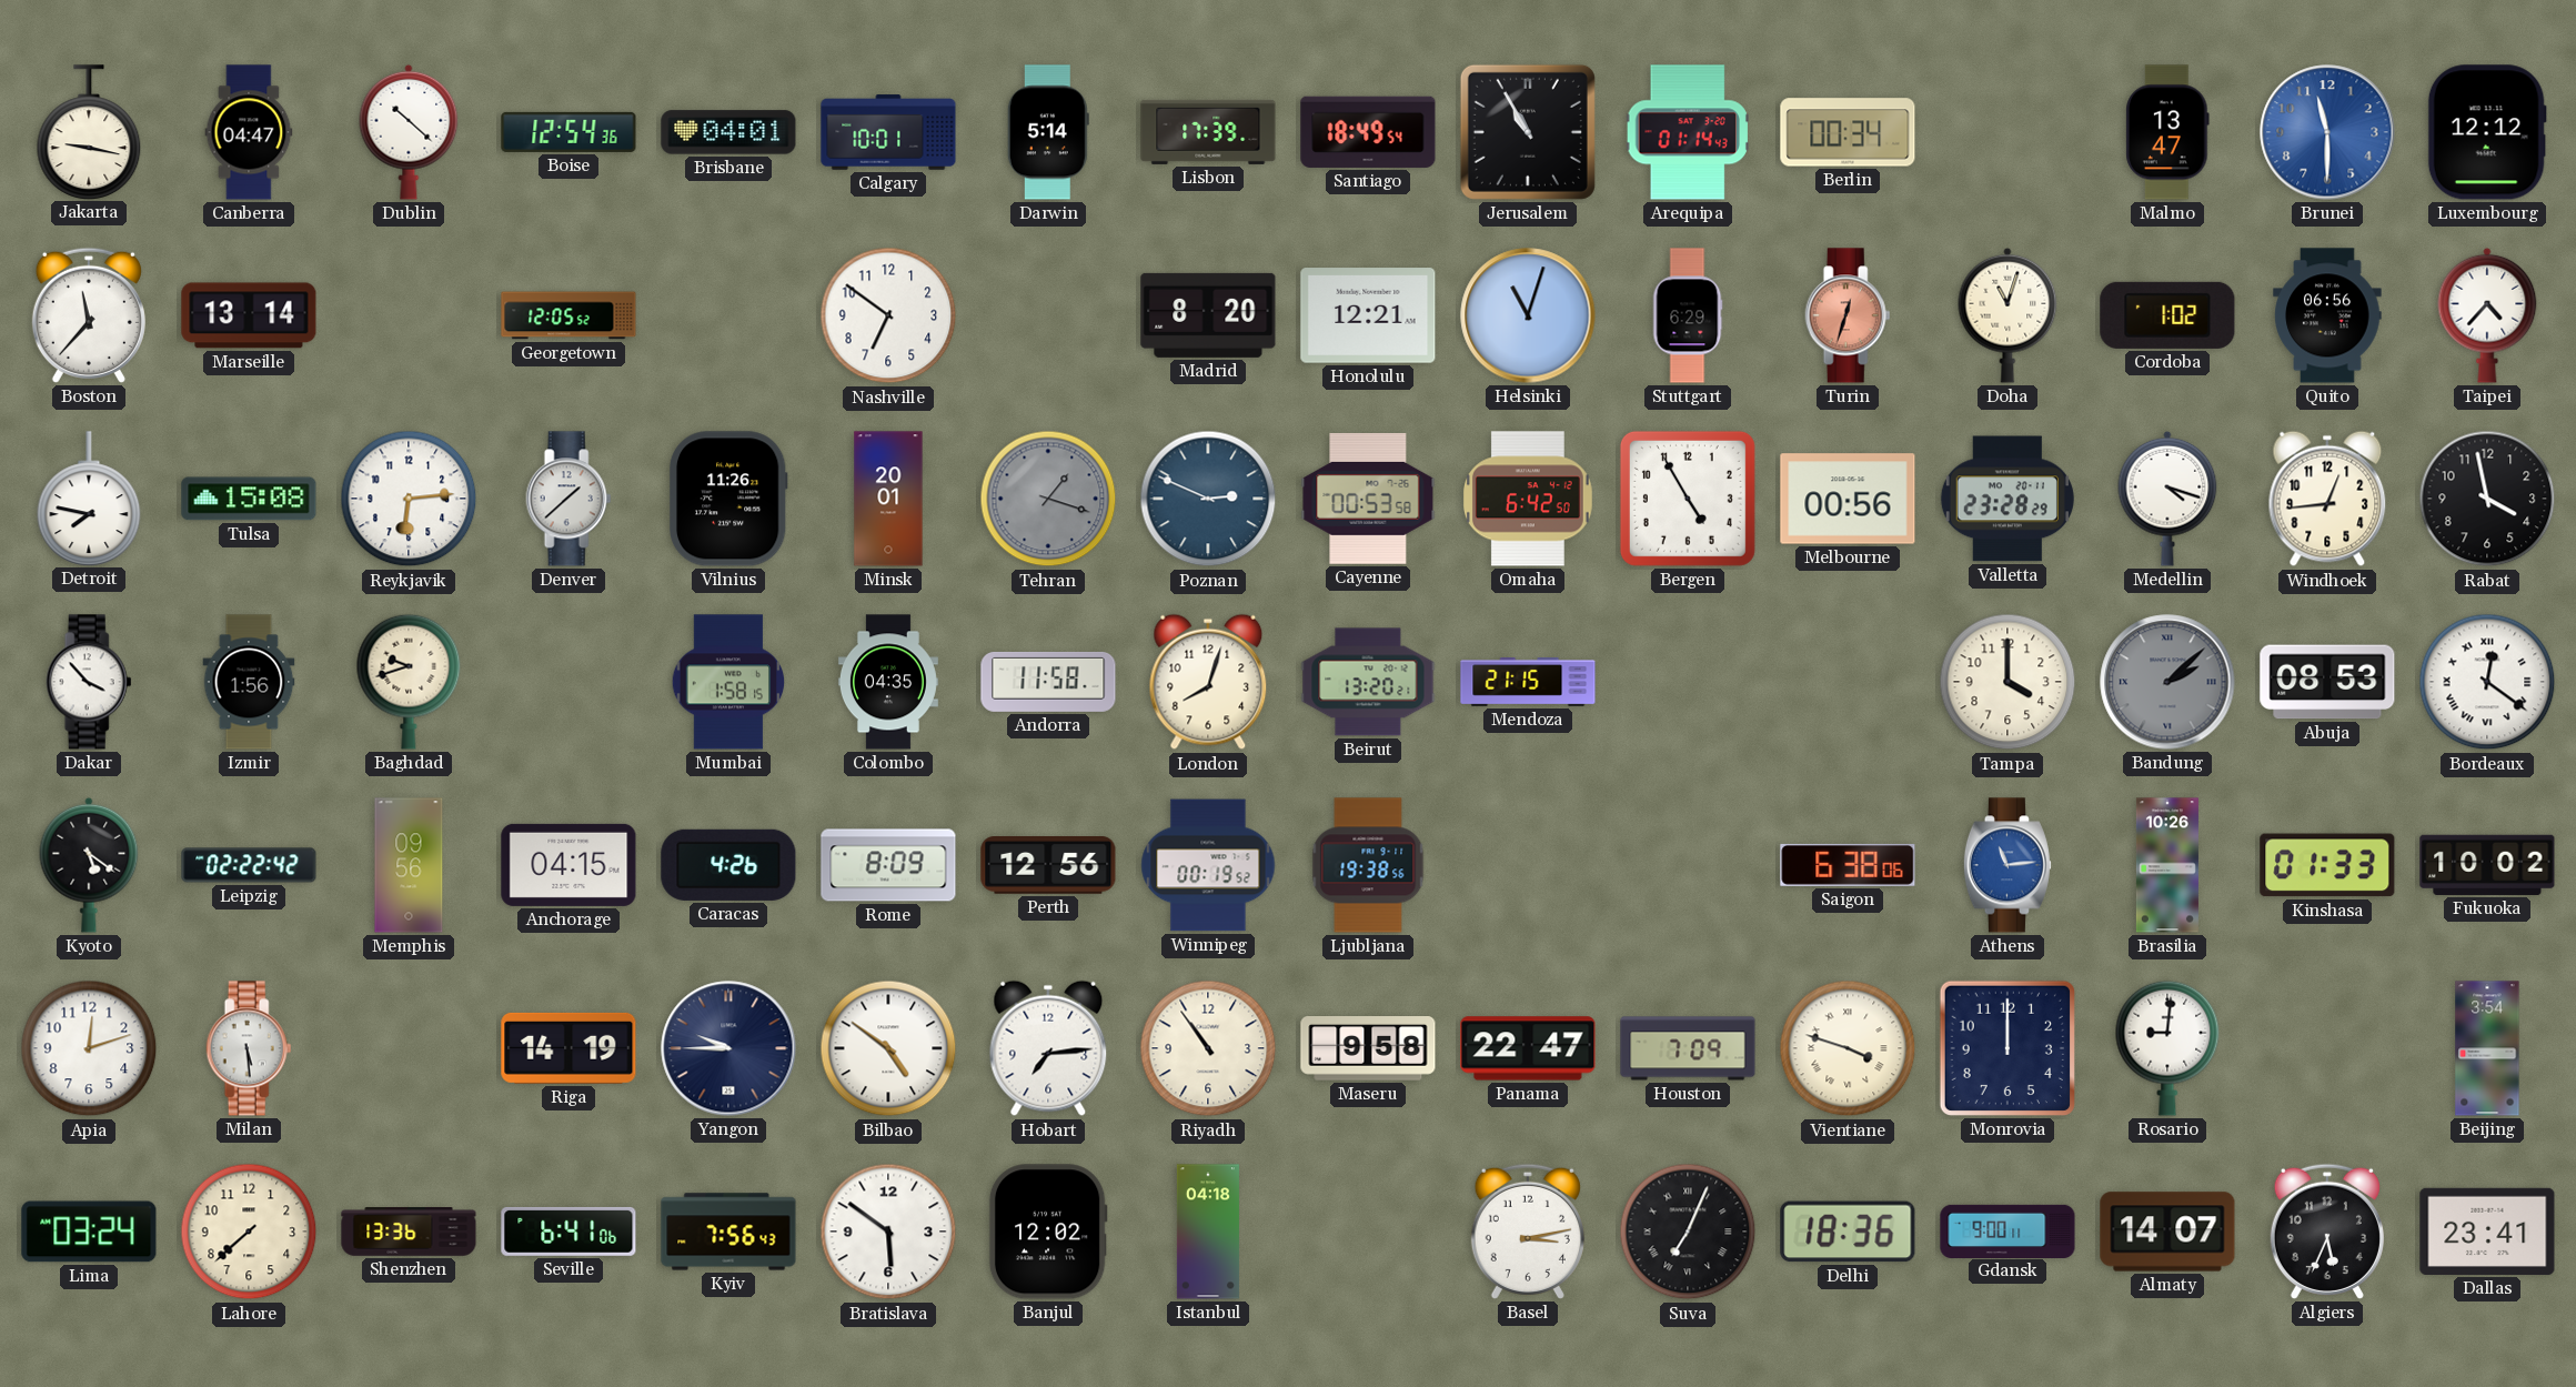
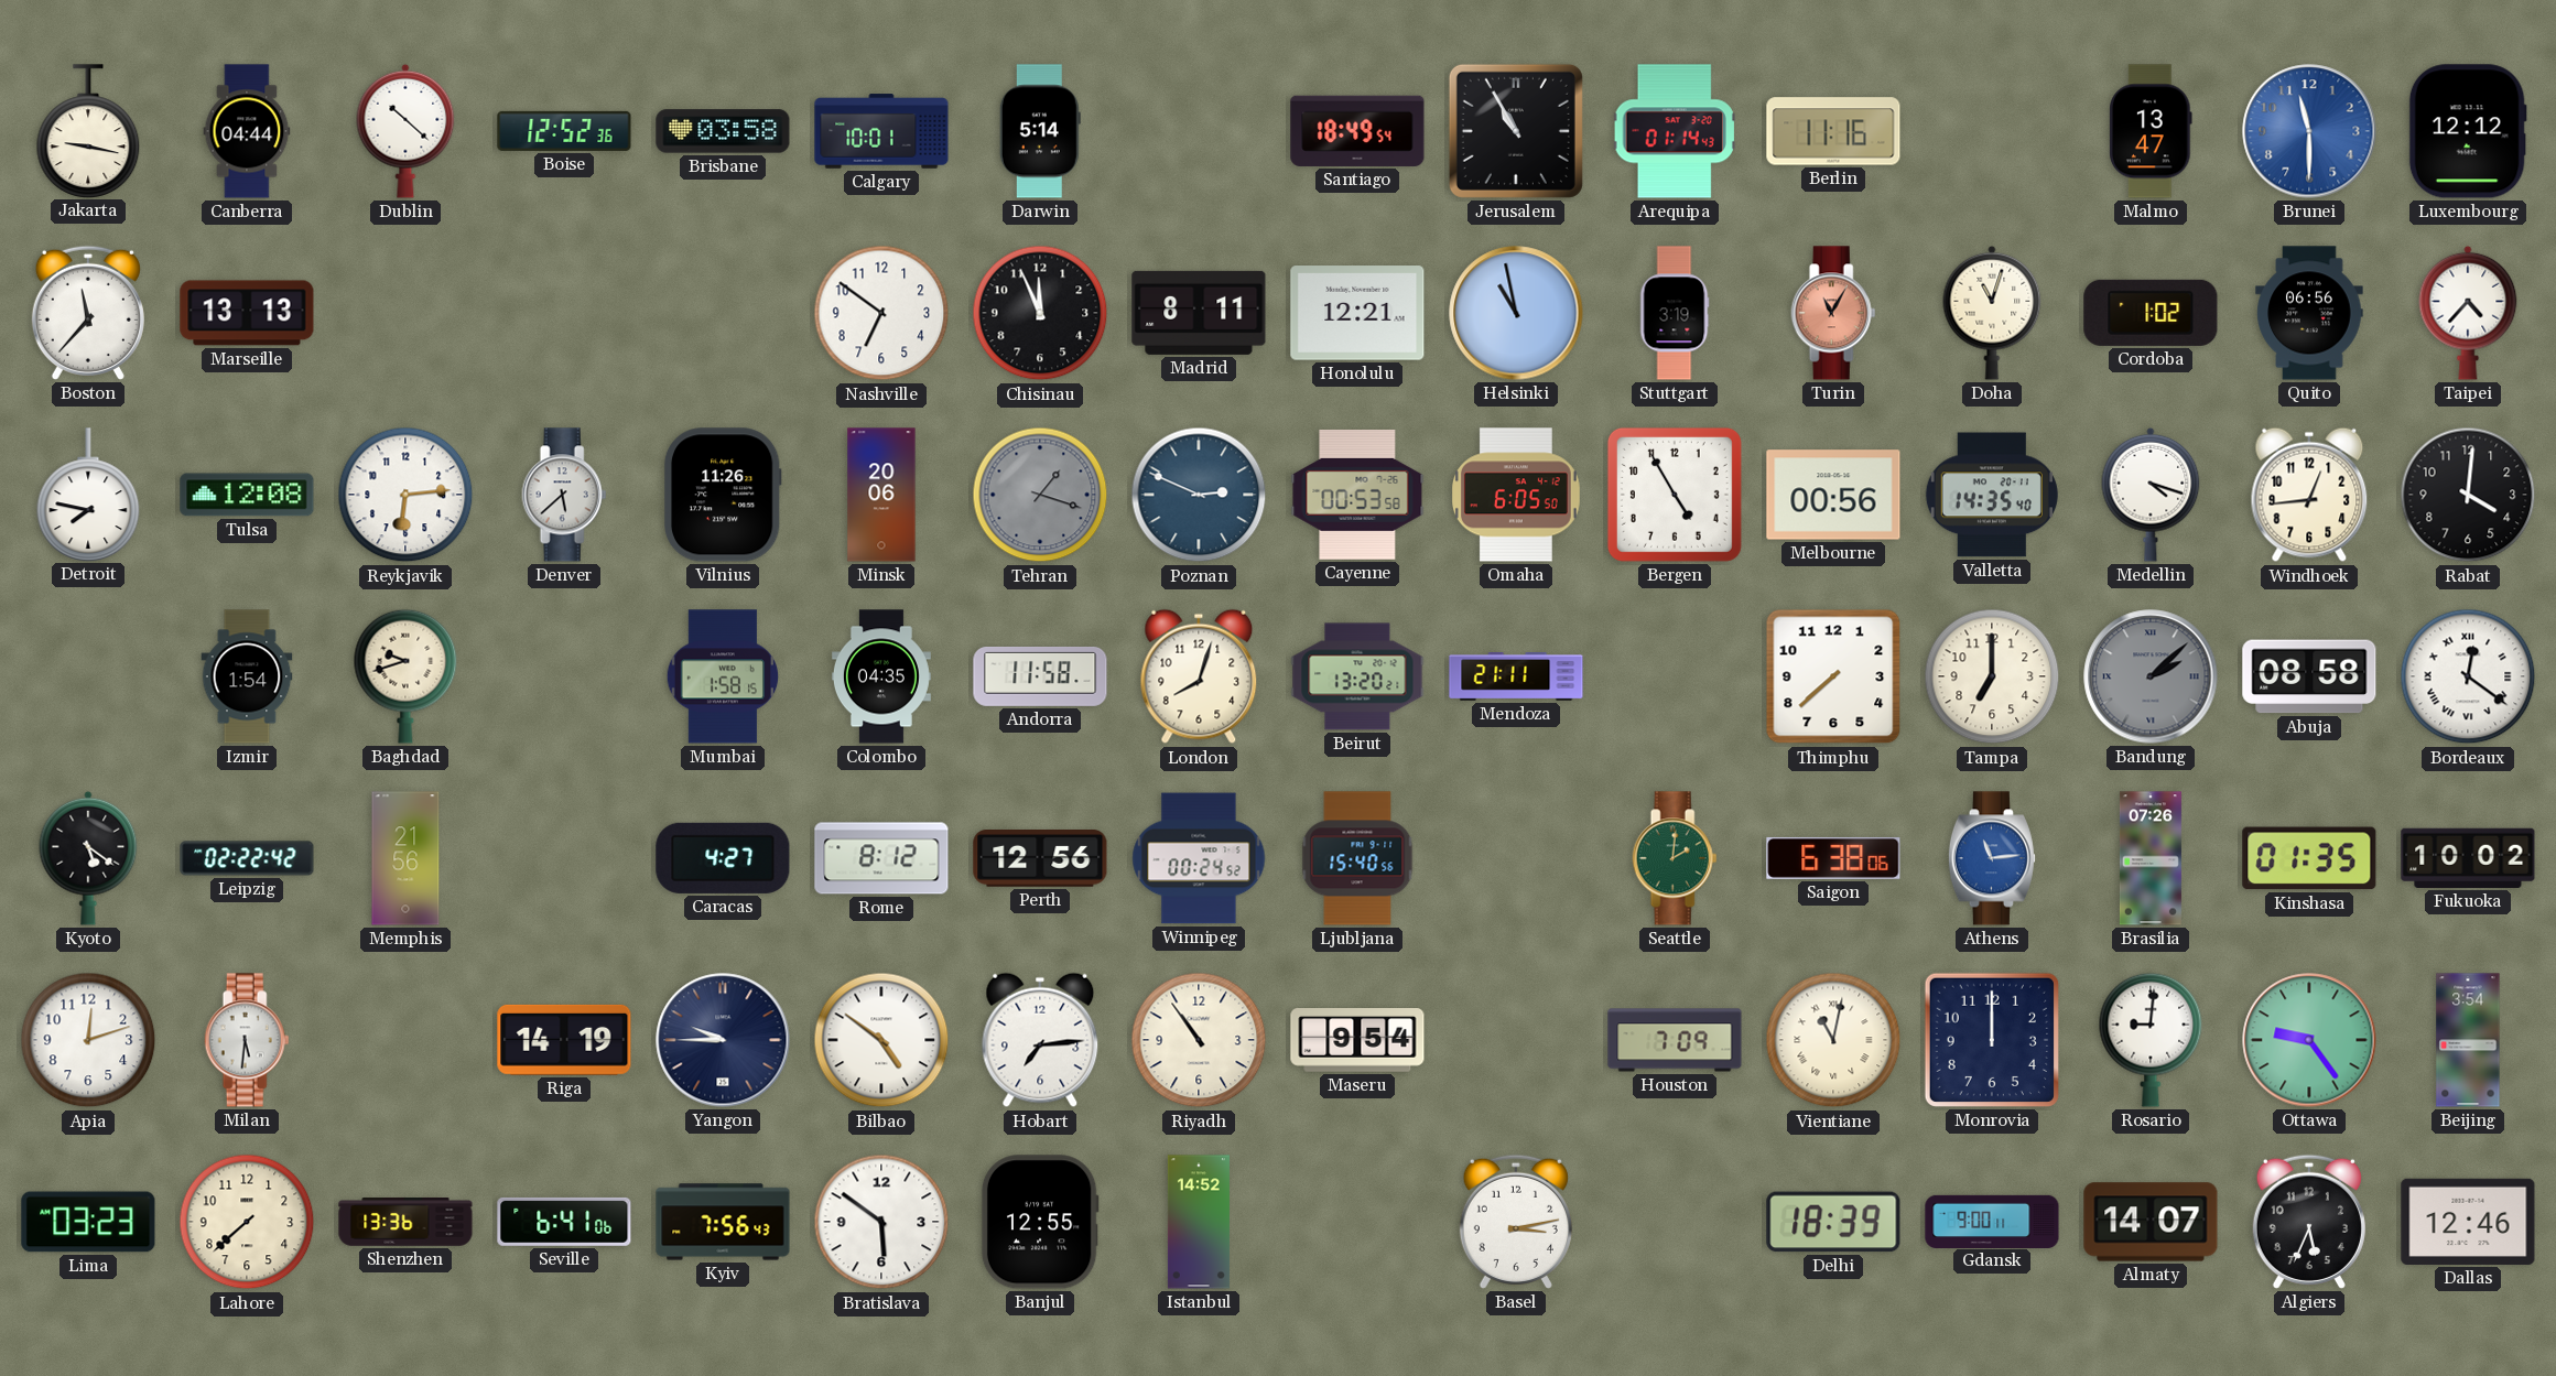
Canberra: 04:47 -> 04:44
Boise: 12:54 -> 12:52
Brisbane: 04:01 -> 03:58
Lisbon: 17:39 -> none
Berlin: 00:34 -> 11:16
Marseille: 13:14 -> 13:13
Georgetown: 12:05 -> none
Chisinau: none -> 11:56
Madrid: 8:20 -> 8:11
Helsinki: 11:03 -> 10:58
Stuttgart: 6:29 -> 3:19
Turin: 12:33 -> 11:05
Tulsa: 15:08 -> 12:08
Denver: 1:38 -> 5:38
Minsk: 20:01 -> 20:06
Omaha: 6:42 -> 6:05
Valletta: 23:28 -> 14:35
Rabat: 3:58 -> 4:01
Dakar: 3:53 -> none
Izmir: 1:56 -> 1:54
Mendoza: 21:15 -> 21:11
Thimphu: none -> 7:38
Tampa: 4:00 -> 7:00
Abuja: 08:53 -> 08:58
Memphis: 09:56 -> 21:56
Anchorage: 04:15 -> none
Caracas: 4:26 -> 4:27
Rome: 8:09 -> 8:12
Winnipeg: 00:19 -> 00:24
Ljubljana: 19:38 -> 15:40
Seattle: none -> 2:01
Brasilia: 10:26 -> 07:26
Kinshasa: 01:33 -> 01:35
Milan: 5:29 -> 5:31
Maseru: 9:58 -> 9:54
Panama: 22:47 -> none
Vientiane: 3:48 -> 11:02
Ottawa: none -> 9:24
Lima: 03:24 -> 03:23
Banjul: 12:02 -> 12:55
Istanbul: 04:18 -> 14:52
Suva: 7:04 -> none
Delhi: 18:36 -> 18:39
Dallas: 23:41 -> 12:46
